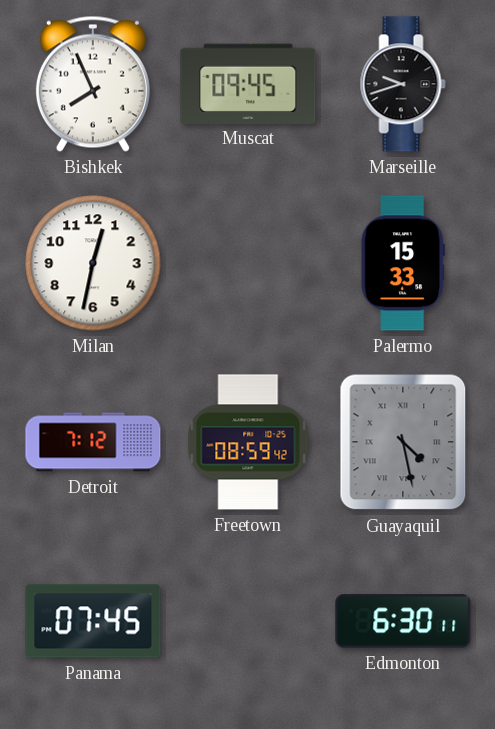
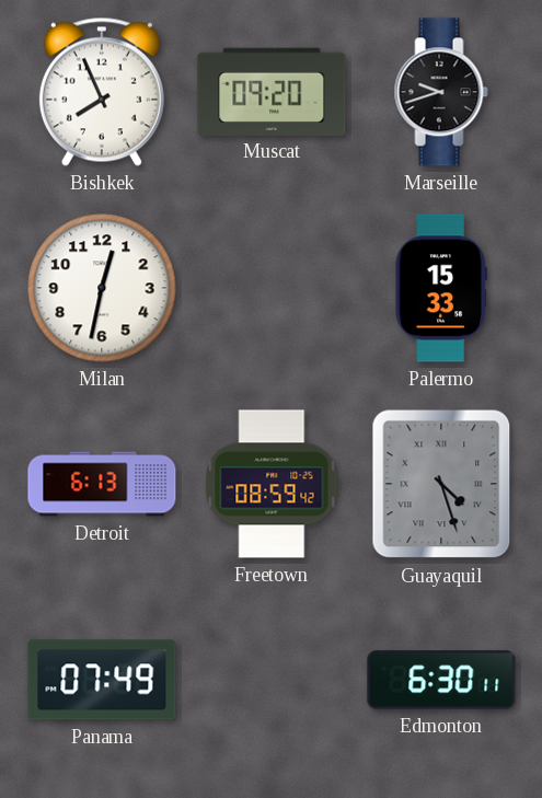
Muscat: 09:45 -> 09:20
Detroit: 7:12 -> 6:13
Guayaquil: 4:28 -> 4:27
Panama: 07:45 -> 07:49
